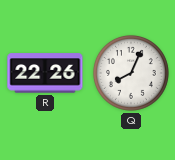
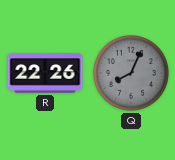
Q dial: white -> grey
